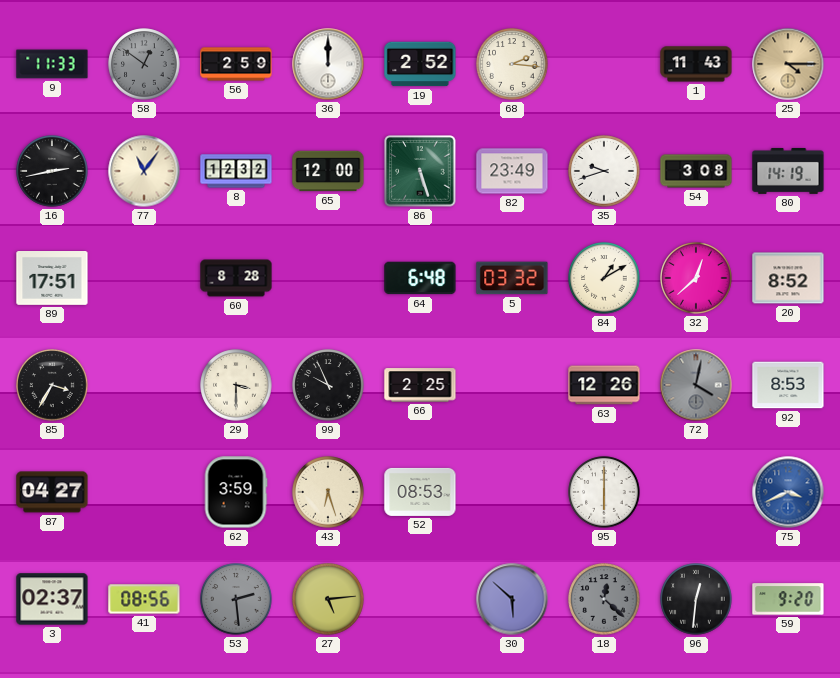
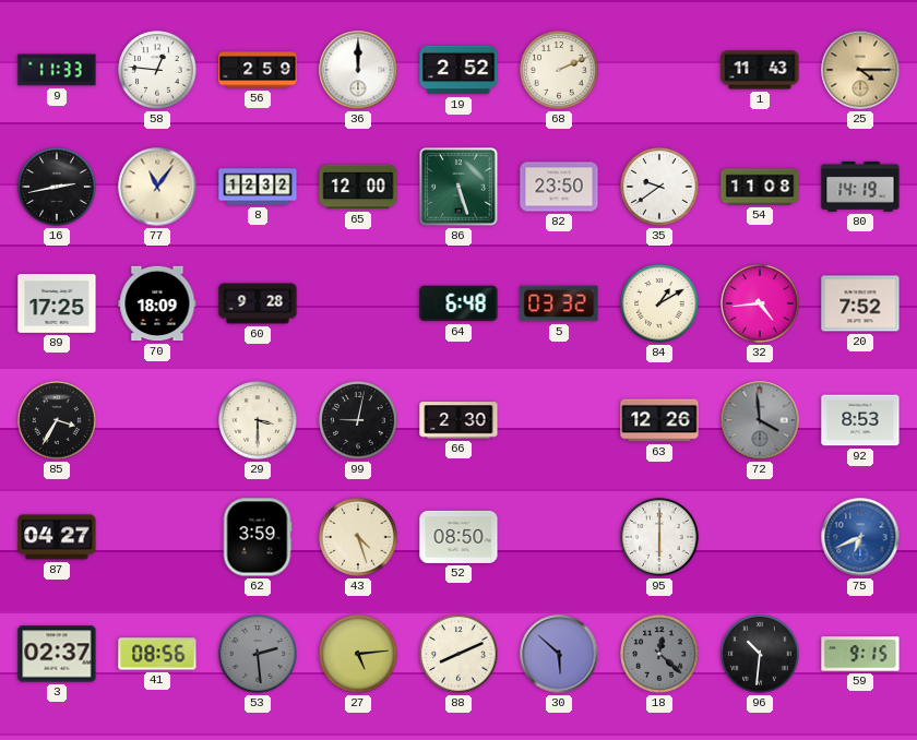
58: 12:51 -> 12:46
58 dial: grey -> white
68: 2:16 -> 2:11
82: 23:49 -> 23:50
35: 9:42 -> 9:39
54: 3:08 -> 11:08
89: 17:51 -> 17:25
70: none -> 18:09
60: 8:28 -> 9:28
32: 12:38 -> 4:44
20: 8:52 -> 7:52
99: 9:56 -> 9:02
66: 2:25 -> 2:30
72: 4:02 -> 3:59
43: 6:27 -> 4:27
52: 08:53 -> 08:50
75: 3:41 -> 6:41
88: none -> 8:11
96: 12:31 -> 10:31
59: 9:20 -> 9:15
